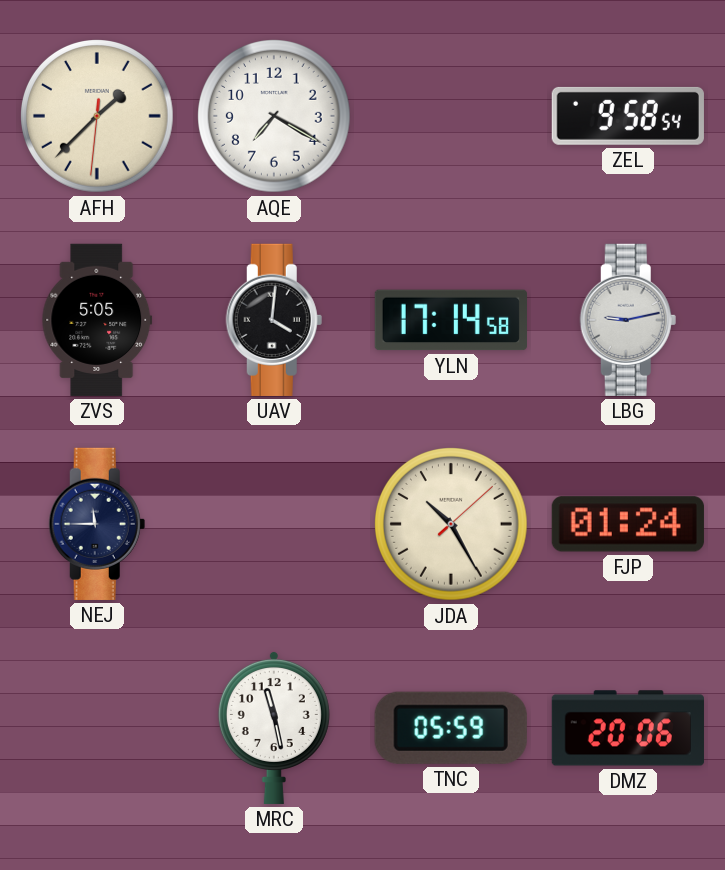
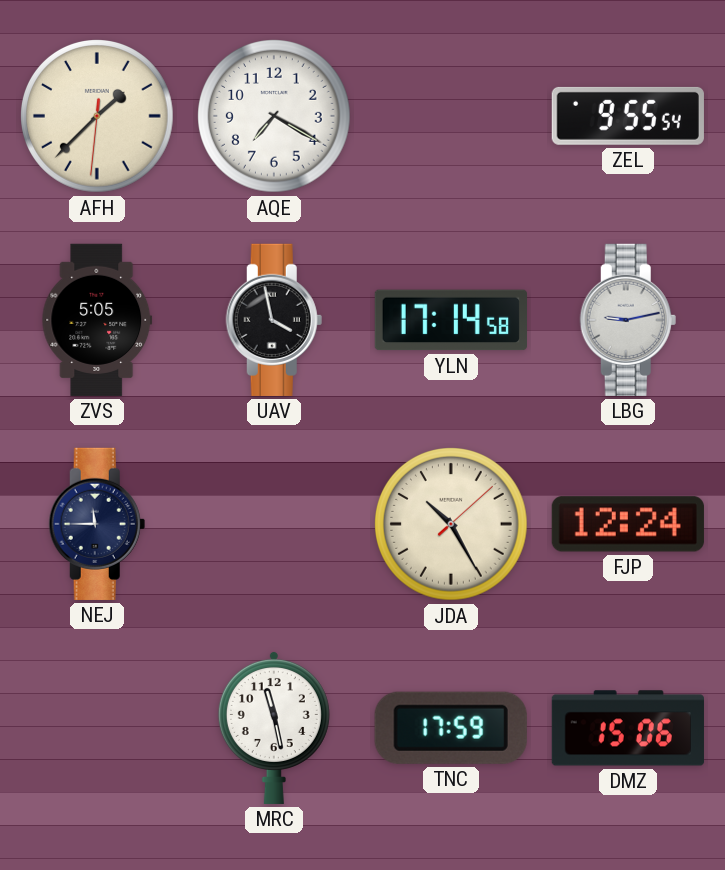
ZEL: 9:58 -> 9:55
UAV: 4:01 -> 3:58
FJP: 01:24 -> 12:24
TNC: 05:59 -> 17:59
DMZ: 20:06 -> 15:06
